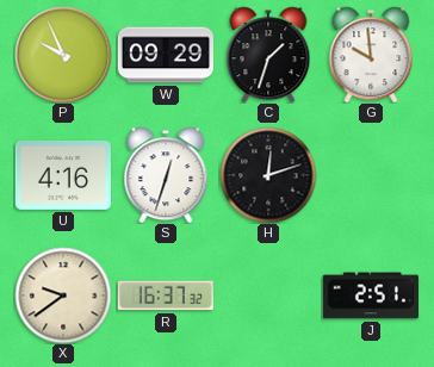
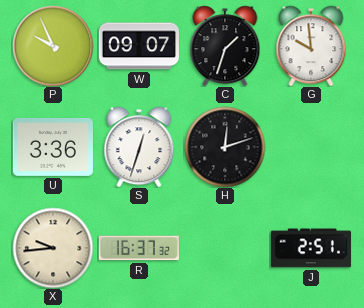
W: 09:29 -> 09:07
U: 4:16 -> 3:36
X: 9:39 -> 9:44
